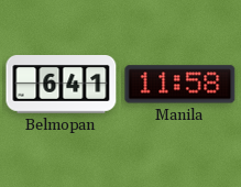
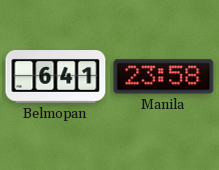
Manila: 11:58 -> 23:58
